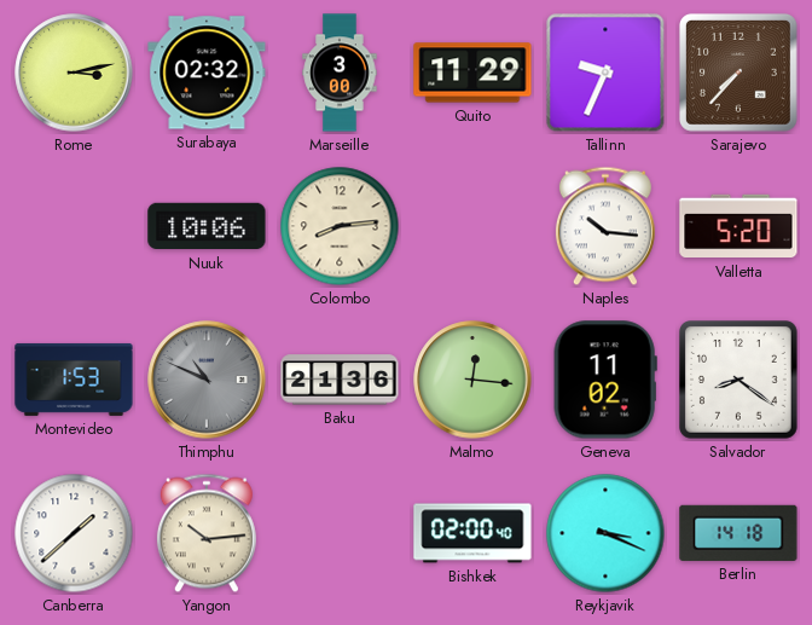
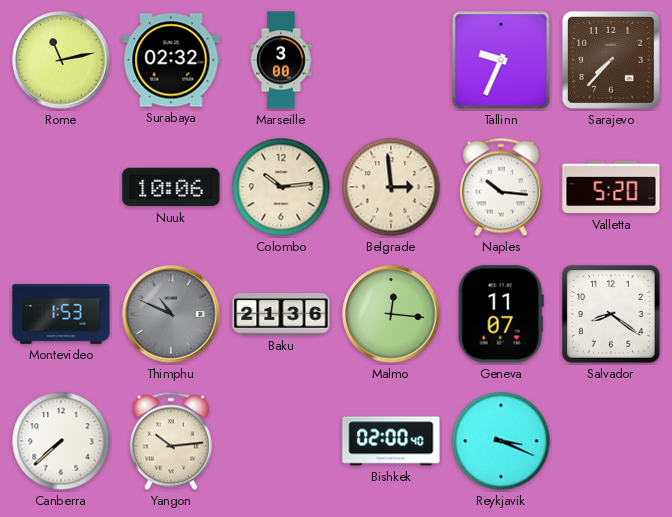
Rome: 3:13 -> 11:13
Quito: 11:29 -> none
Colombo: 8:14 -> 10:14
Belgrade: none -> 2:59
Geneva: 11:02 -> 11:07
Canberra: 1:38 -> 7:38
Berlin: 14:18 -> none
